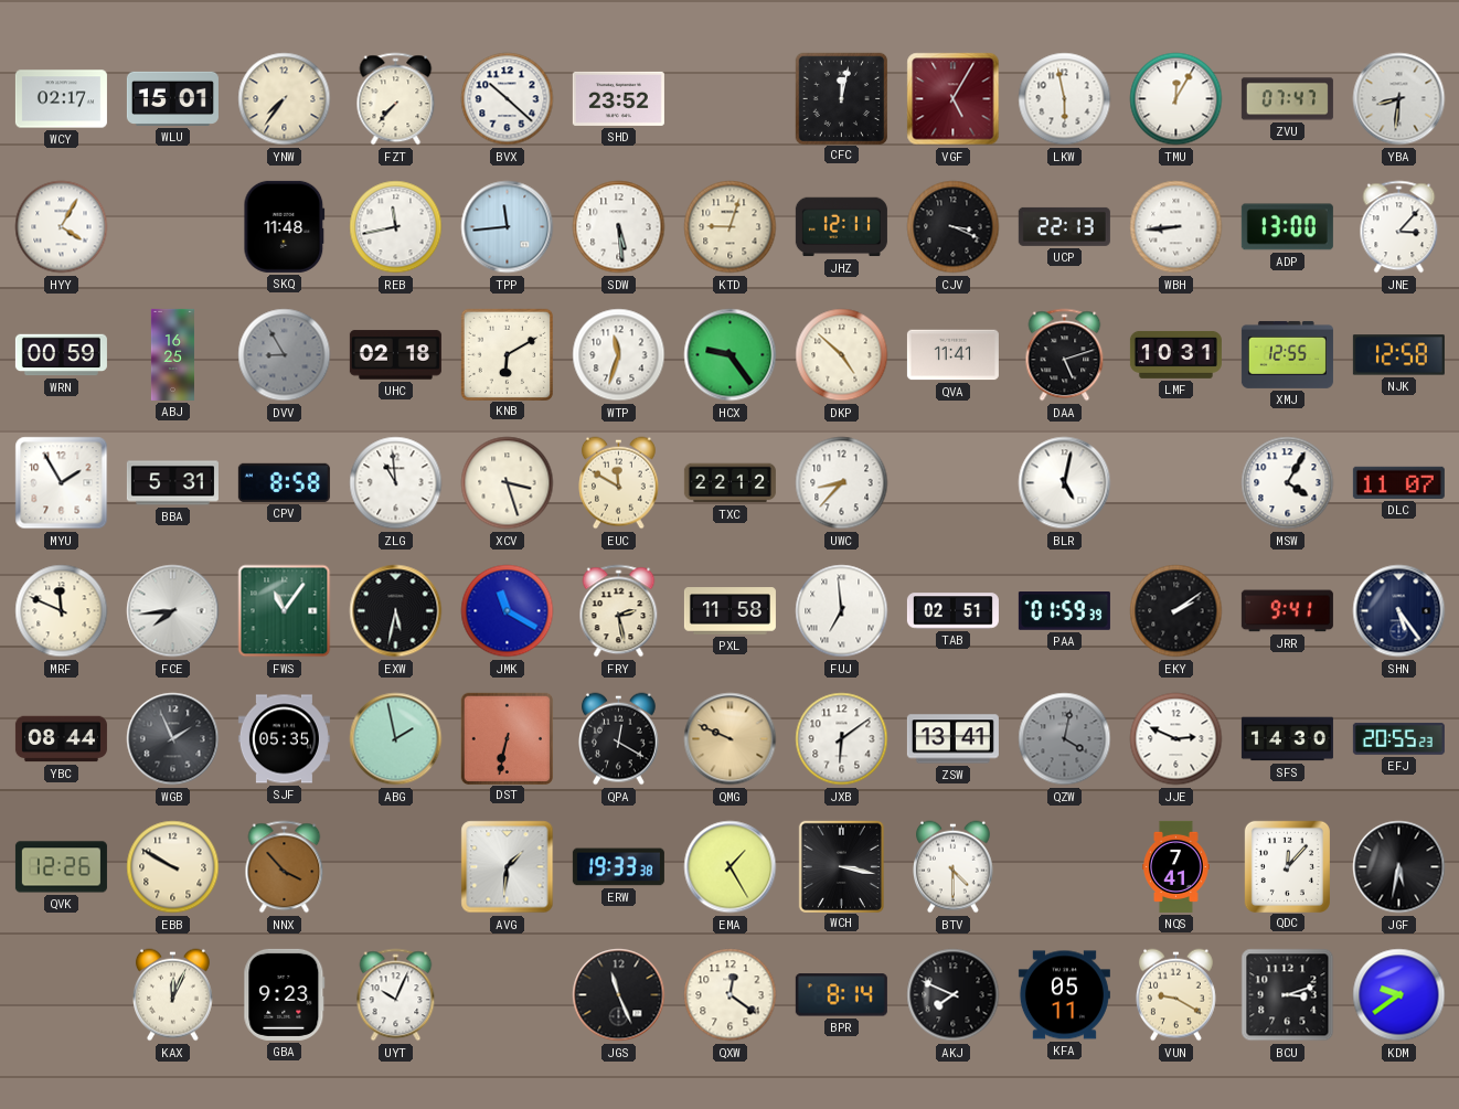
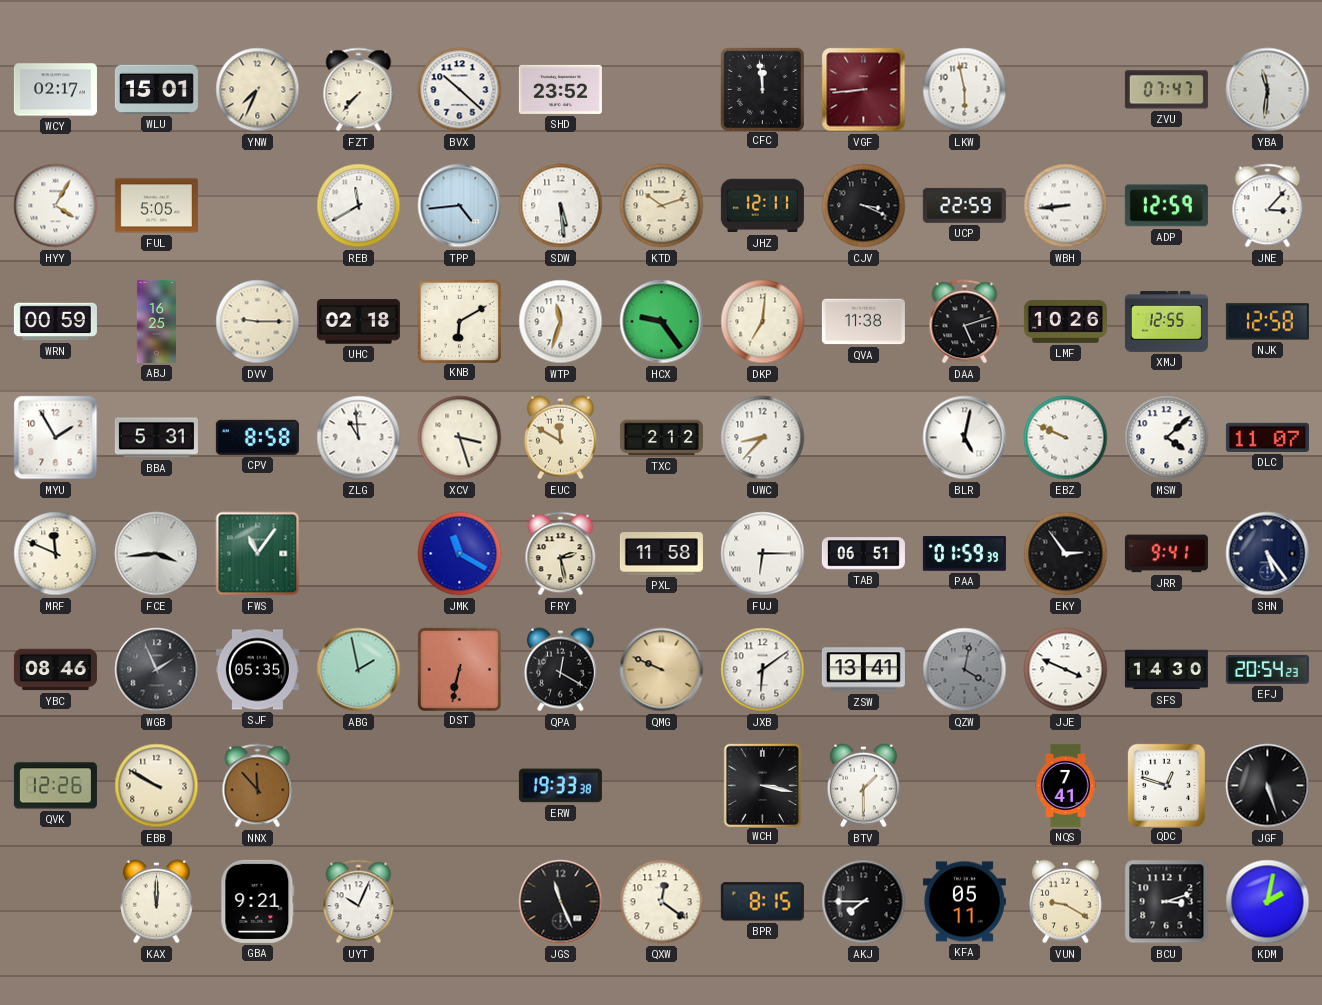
YNW: 7:36 -> 7:34
CFC: 12:02 -> 11:59
VGF: 5:05 -> 8:44
TMU: 12:05 -> none
YBA: 8:31 -> 11:31
FUL: none -> 5:05
SKQ: 11:48 -> none
REB: 11:43 -> 11:40
TPP: 11:44 -> 4:44
KTD: 9:03 -> 10:12
UCP: 22:13 -> 22:59
ADP: 13:00 -> 12:59
DVV: 8:55 -> 9:15
DVV dial: grey -> cream
DKP: 4:52 -> 7:01
QVA: 11:41 -> 11:38
LMF: 10:31 -> 10:26
TXC: 22:12 -> 2:12
EBZ: none -> 9:49
MSW: 4:05 -> 4:08
FCE: 7:44 -> 3:44
EXW: 5:32 -> none
FUJ: 6:59 -> 6:15
TAB: 02:51 -> 06:51
EKY: 2:09 -> 2:54
YBC: 08:44 -> 08:46
JJE: 2:49 -> 3:49
EFJ: 20:55 -> 20:54
NNX: 3:53 -> 11:53
AVG: 1:31 -> none
EMA: 1:25 -> none
BTV: 4:30 -> 1:30
QDC: 12:07 -> 12:48
JGF: 5:32 -> 5:27
KAX: 12:04 -> 12:00
GBA: 9:23 -> 9:21
BPR: 8:14 -> 8:15
AKJ: 7:49 -> 7:45
KDM: 9:39 -> 2:02
